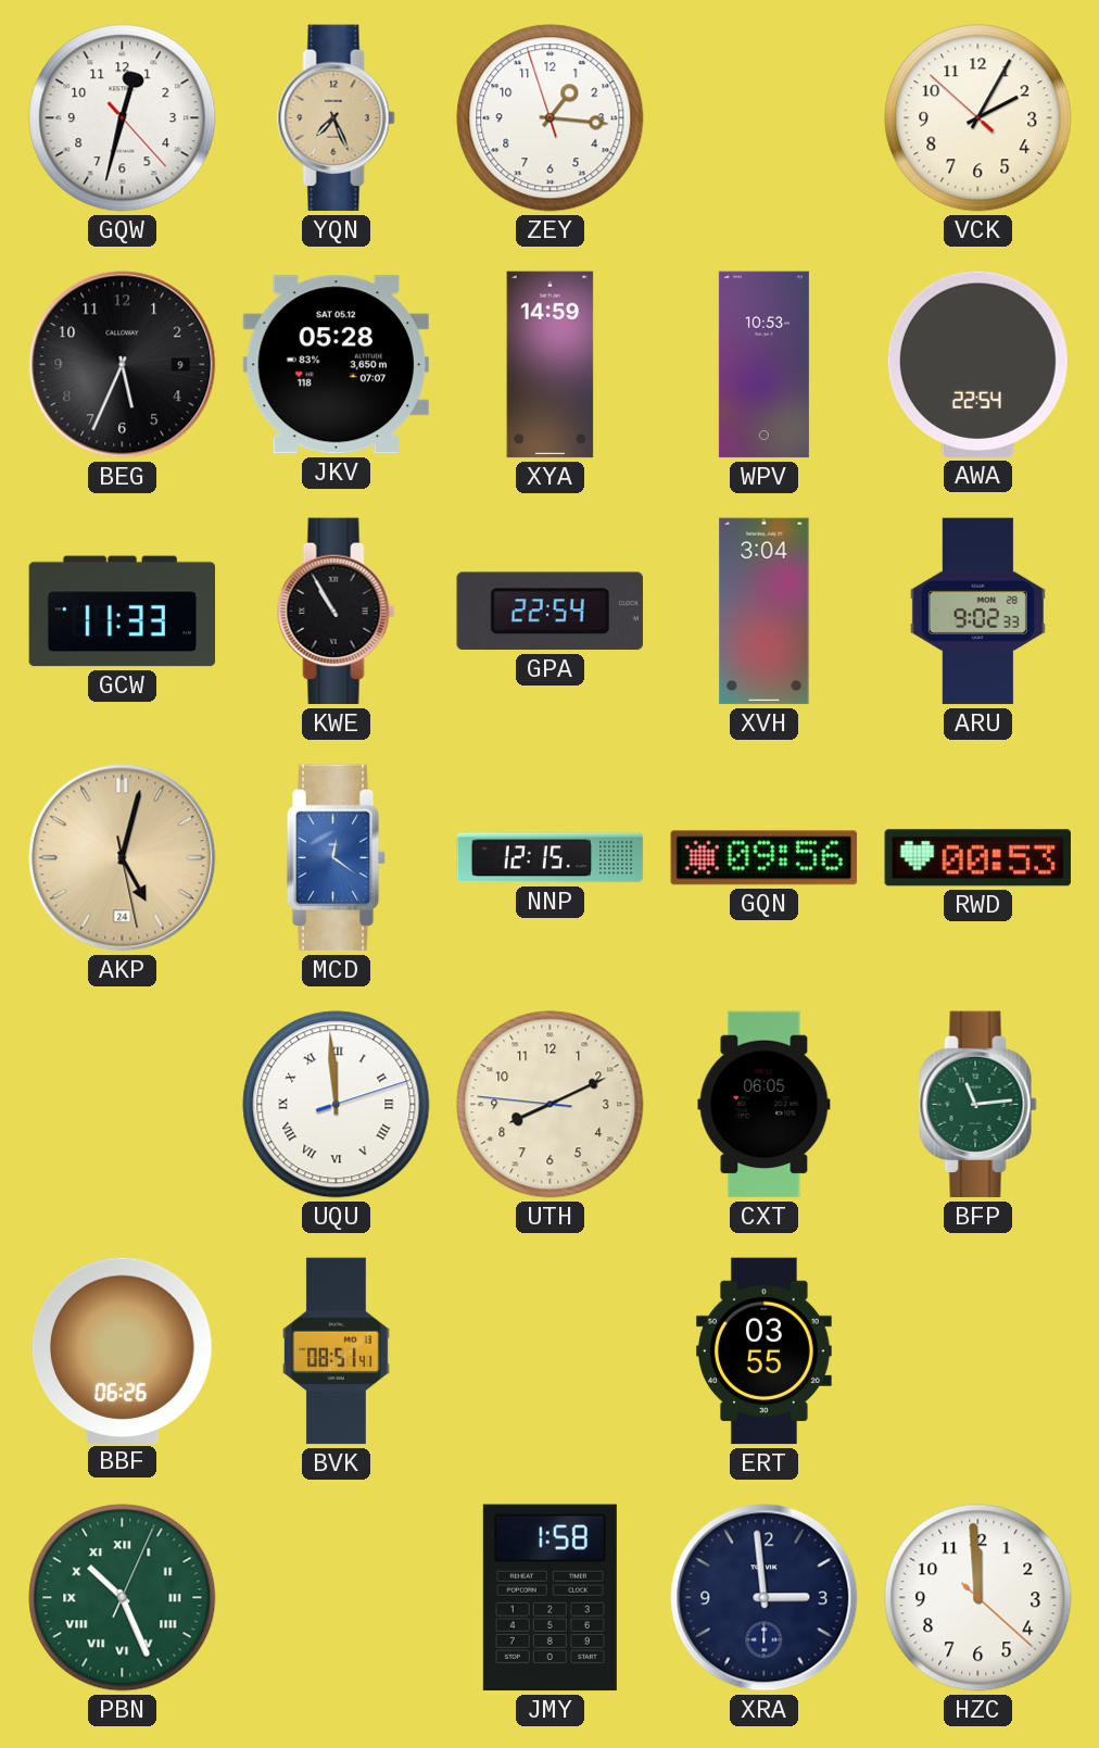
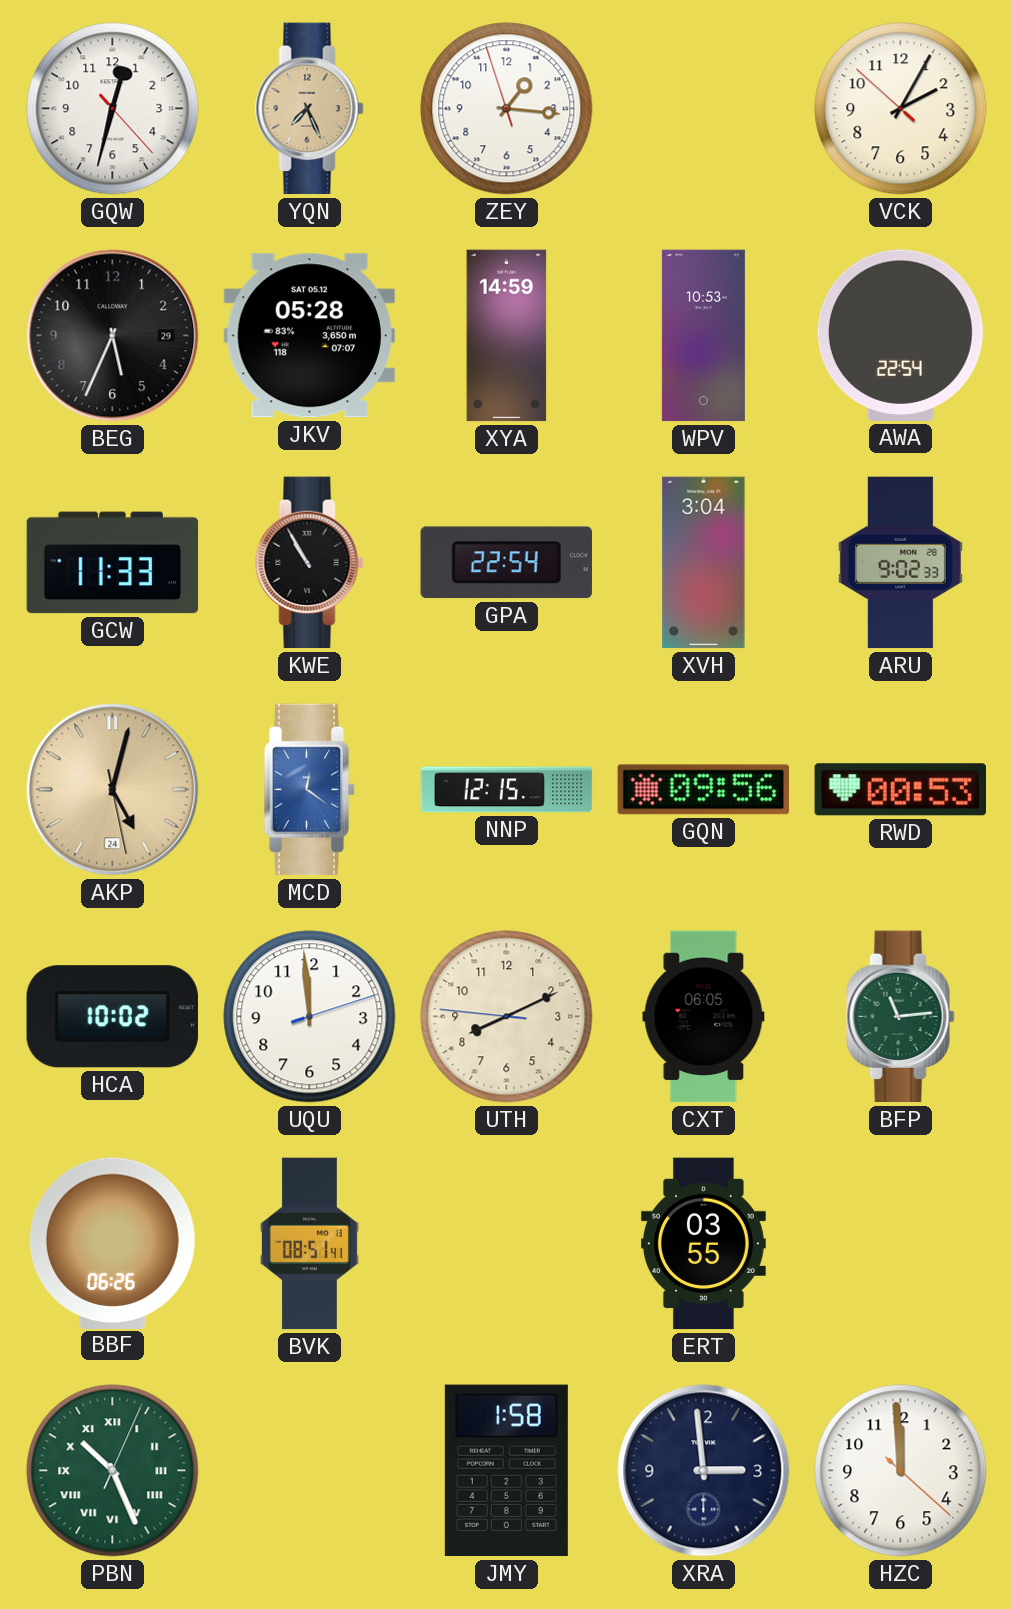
BEG date: 9 -> 29
HCA: none -> 10:02
UQU numerals: Roman -> Arabic
